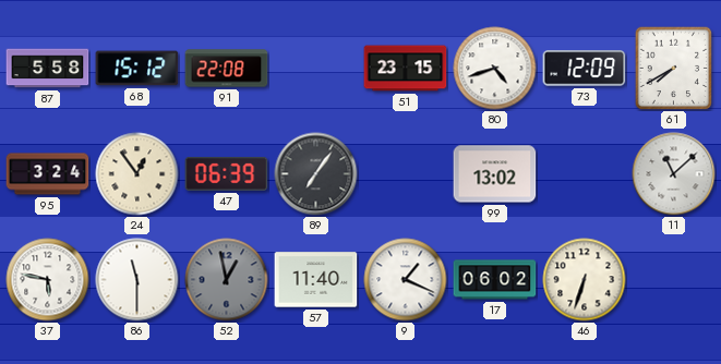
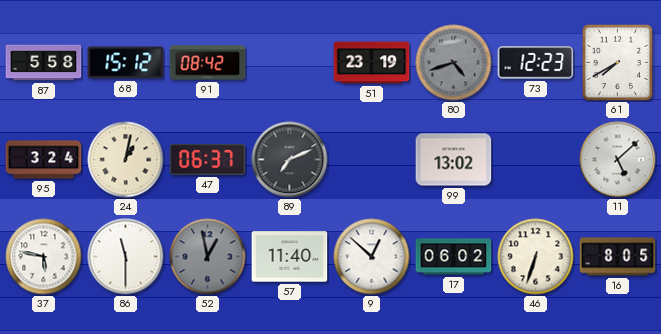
91: 22:08 -> 08:42
51: 23:15 -> 23:19
80 dial: white -> grey
73: 12:09 -> 12:23
24: 12:54 -> 1:02
47: 06:39 -> 06:37
89: 7:06 -> 7:11
11: 11:08 -> 5:08
9: 1:19 -> 12:52
16: none -> 8:05
